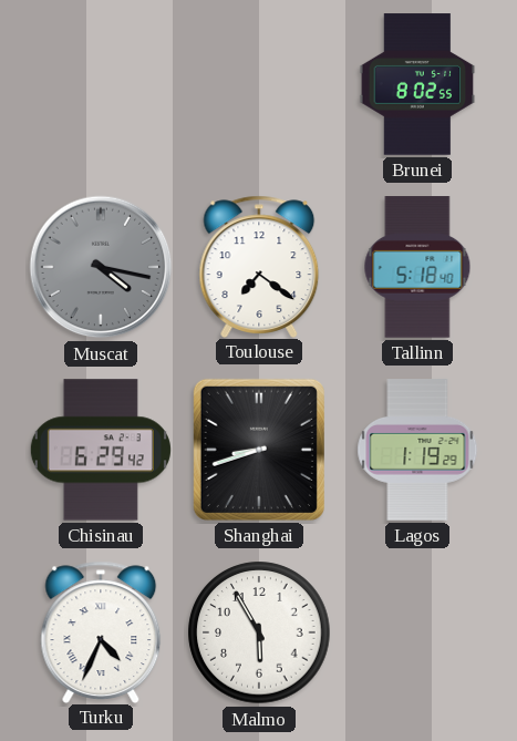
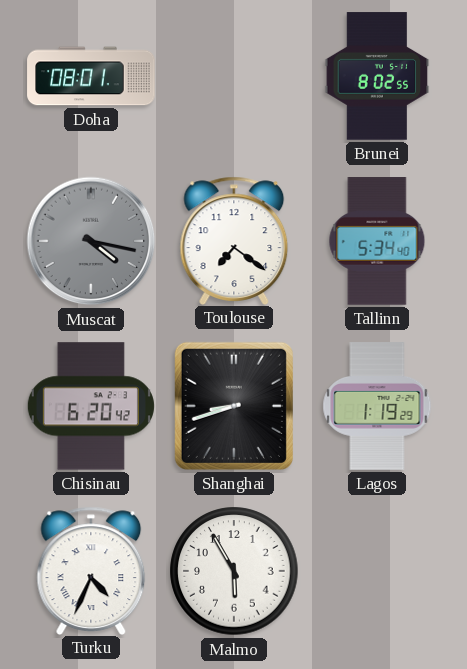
Doha: none -> 08:01
Tallinn: 5:18 -> 5:34
Chisinau: 6:29 -> 6:20
